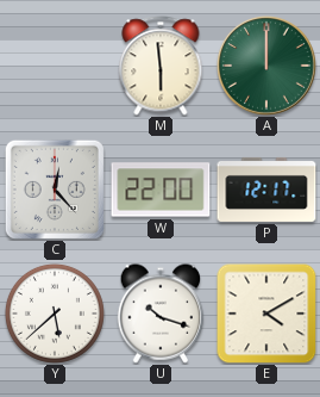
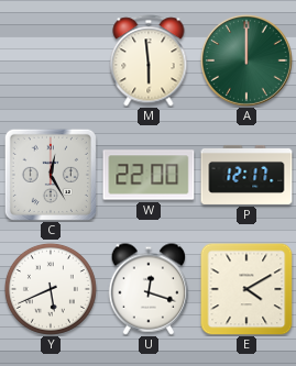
C: 12:23 -> 12:25
Y: 5:38 -> 5:41
U: 10:18 -> 12:18
